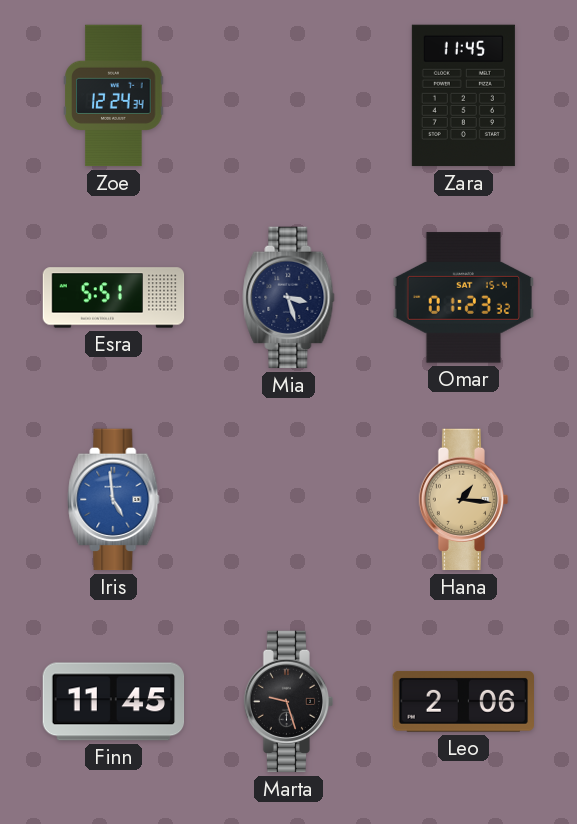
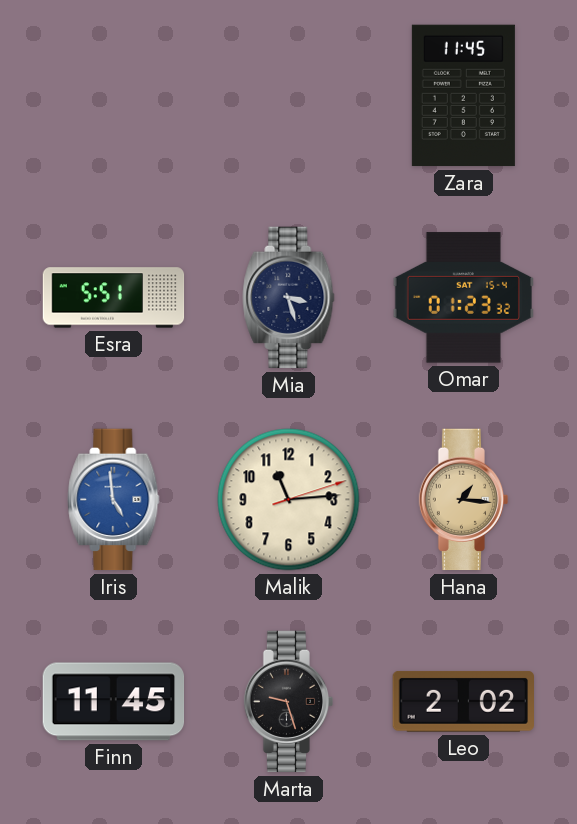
Zoe: 12:24 -> none
Malik: none -> 11:14
Leo: 2:06 -> 2:02
